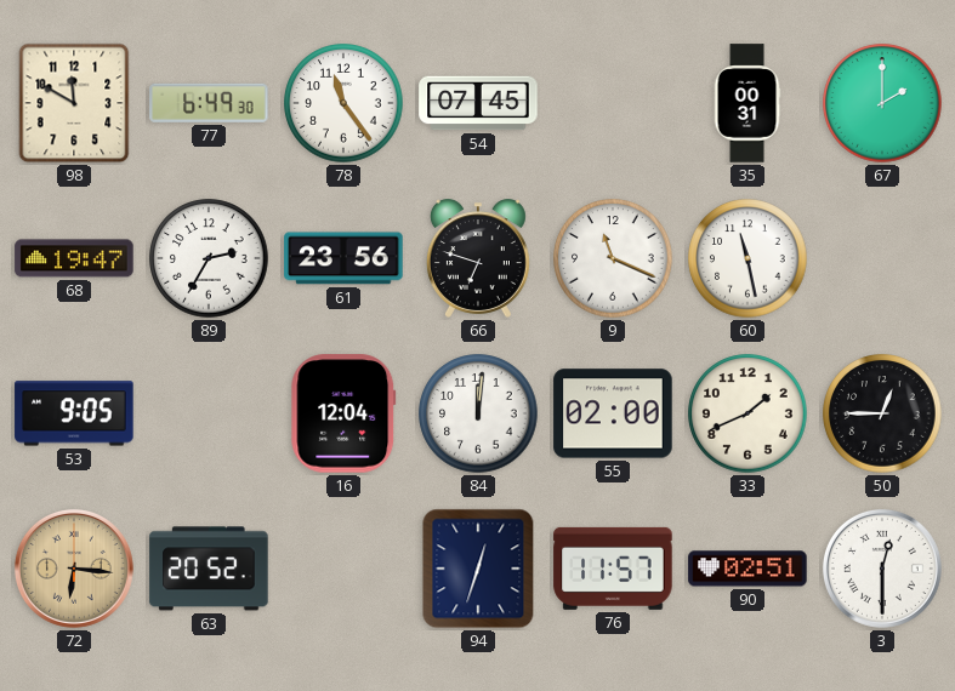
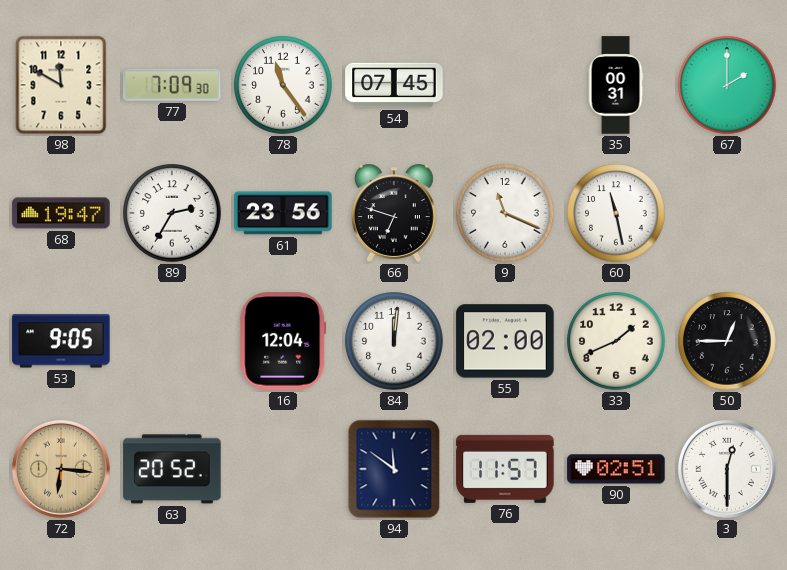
77: 6:49 -> 7:09
94: 12:33 -> 11:51
